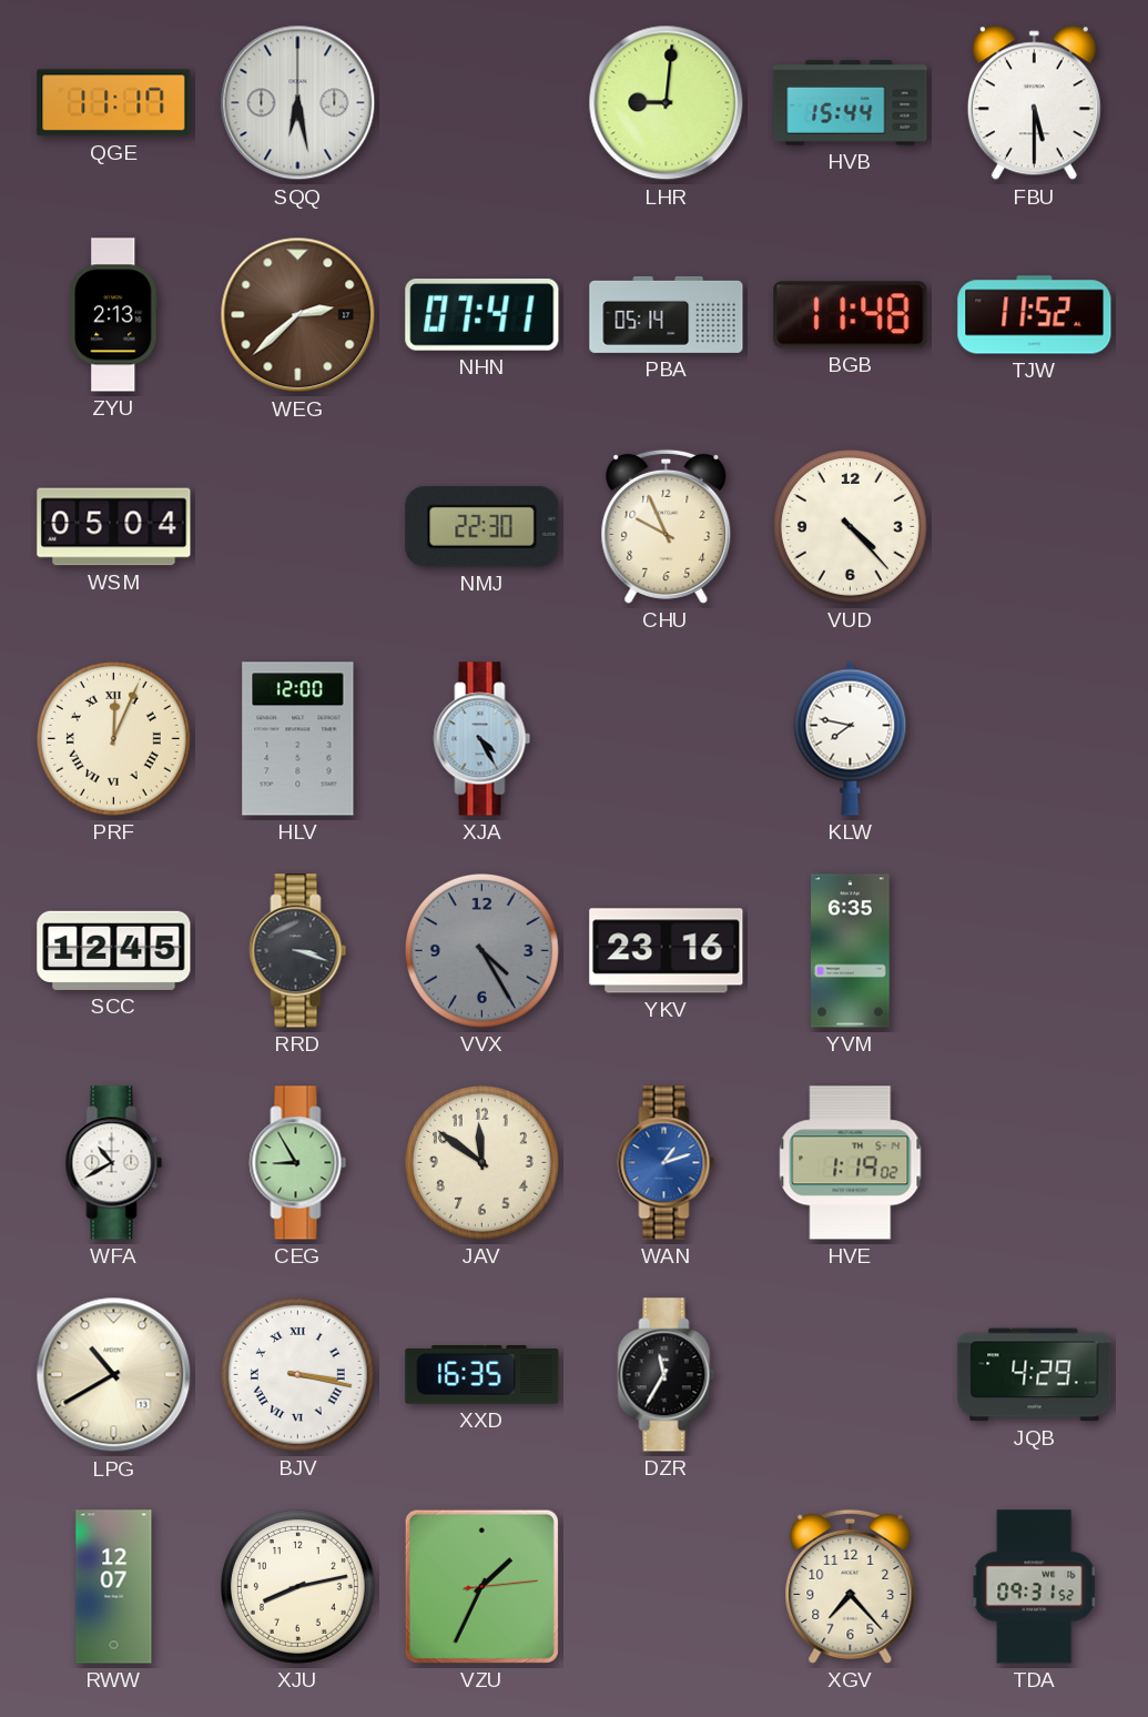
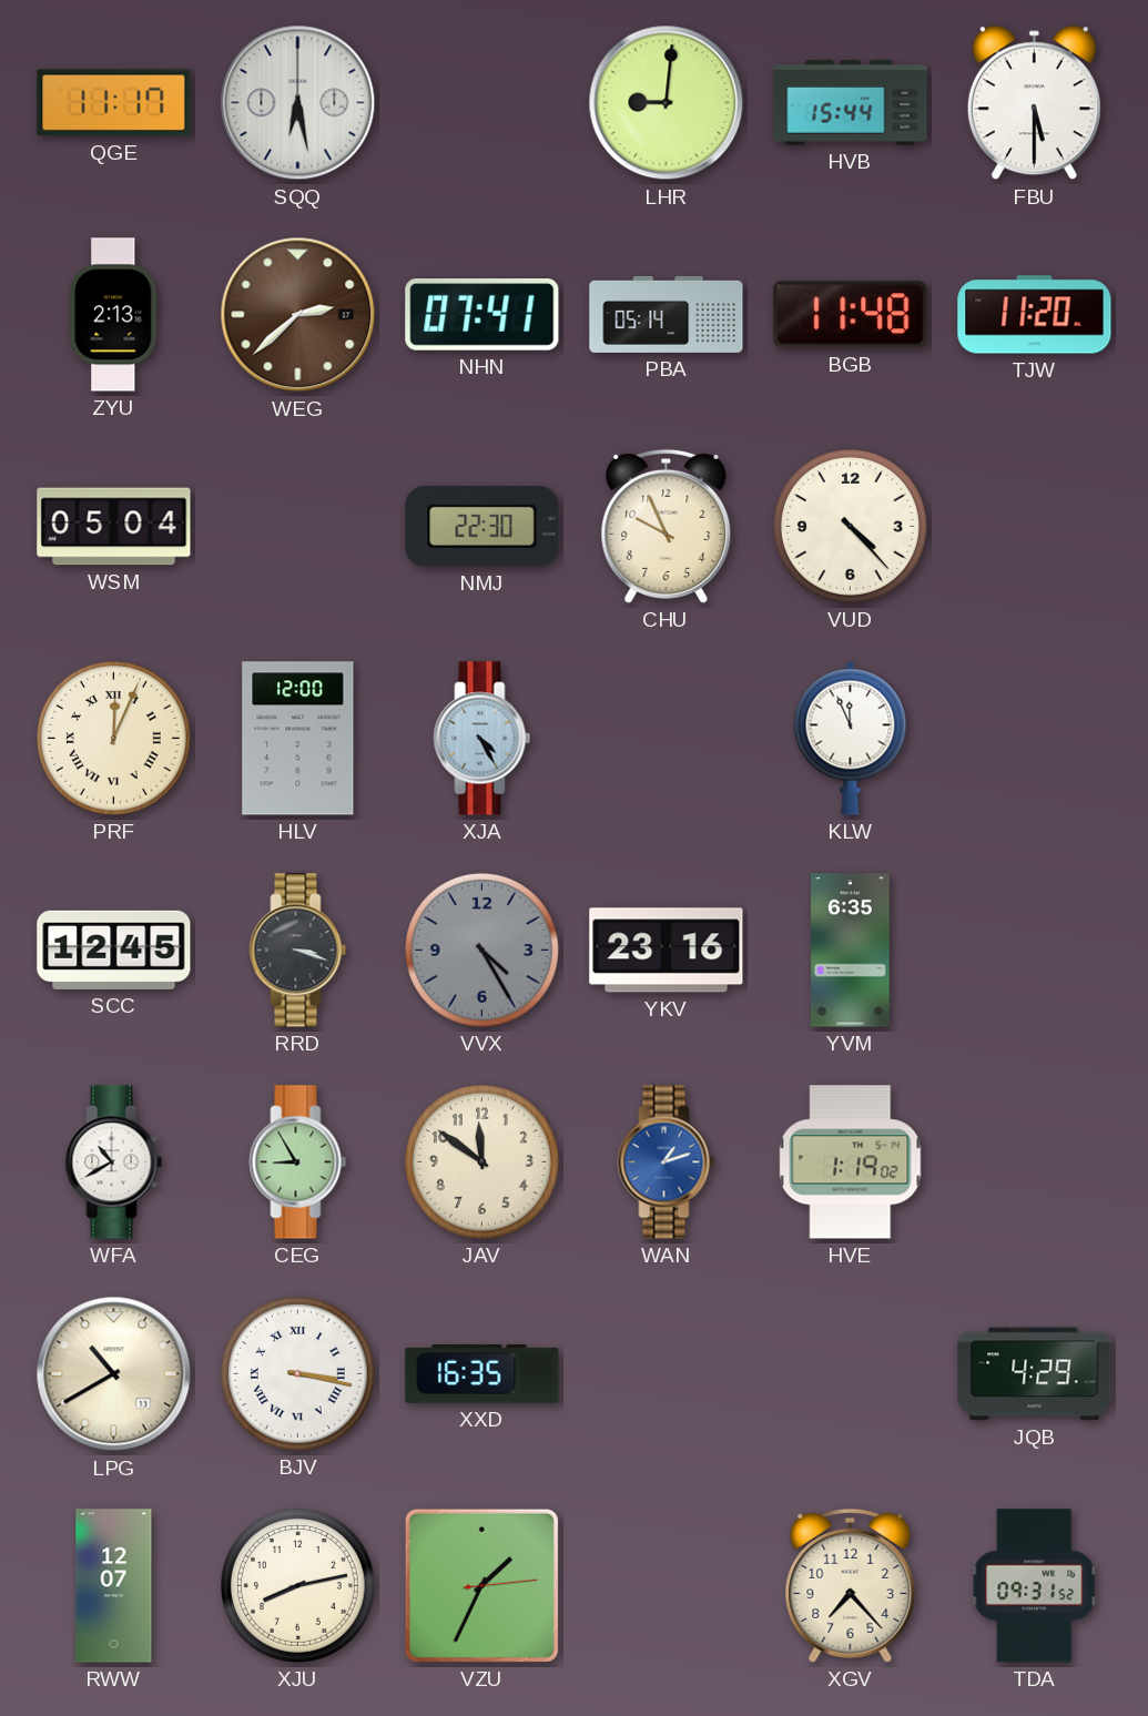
TJW: 11:52 -> 11:20
KLW: 7:47 -> 11:56
DZR: 11:35 -> none
